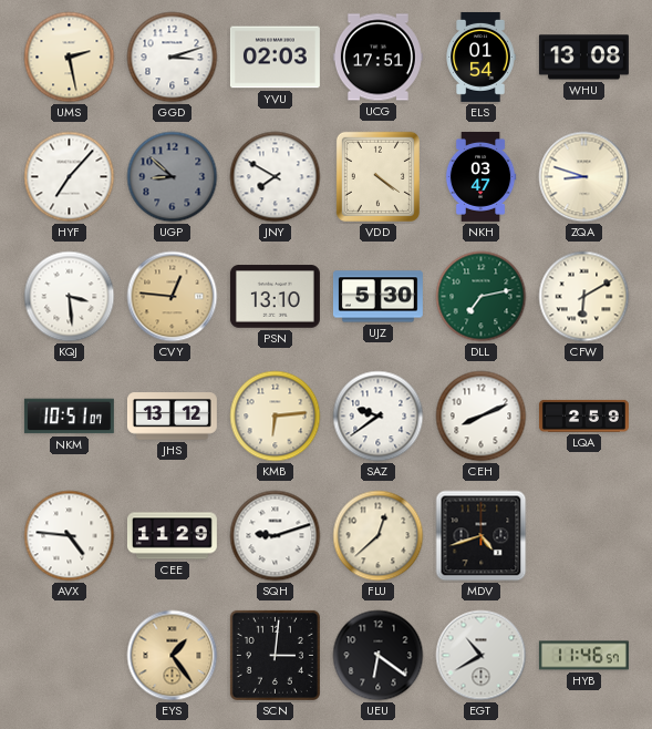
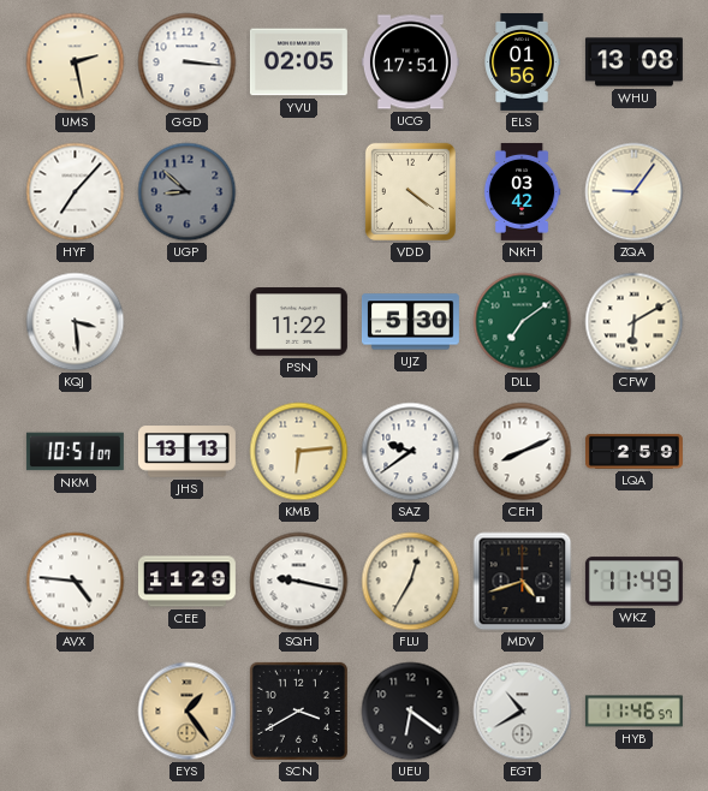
GGD: 3:12 -> 3:16
YVU: 02:03 -> 02:05
ELS: 01:54 -> 01:56
JNY: 7:50 -> none
NKH: 03:47 -> 03:42
ZQA: 8:48 -> 9:06
CVY: 12:46 -> none
PSN: 13:10 -> 11:22
DLL: 7:13 -> 7:09
JHS: 13:12 -> 13:13
SQH: 9:12 -> 9:17
FLU: 12:38 -> 12:35
WKZ: none -> 11:49
SCN: 3:01 -> 3:40
